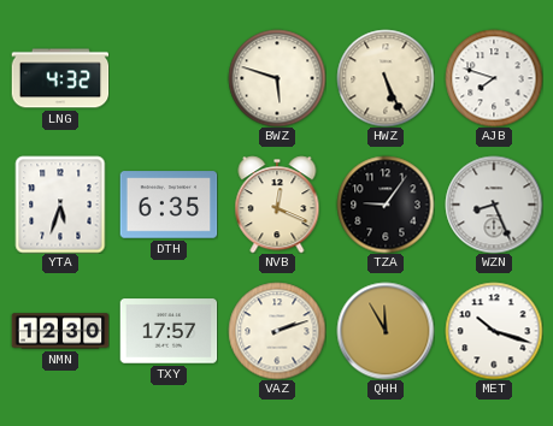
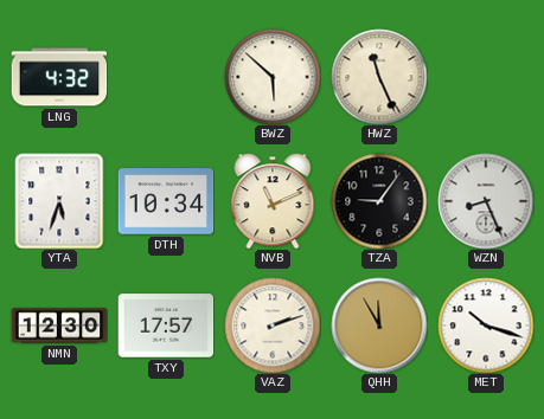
BWZ: 5:48 -> 5:52
HWZ: 5:26 -> 11:26
AJB: 7:48 -> none
DTH: 6:35 -> 10:34
NVB: 12:19 -> 11:11
